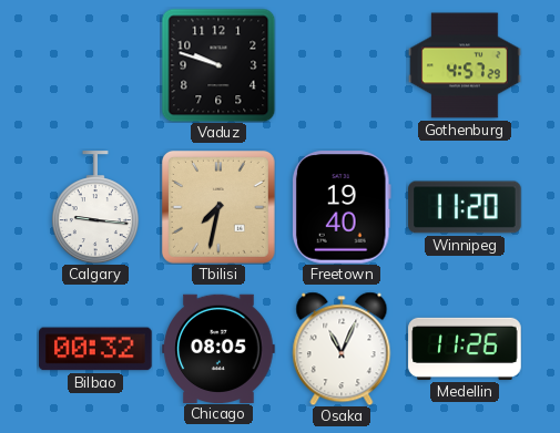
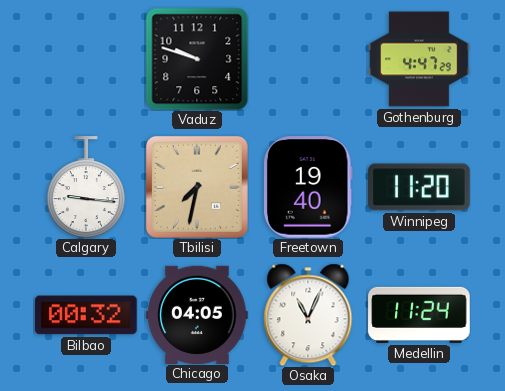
Gothenburg: 4:57 -> 4:47
Chicago: 08:05 -> 04:05
Medellin: 11:26 -> 11:24
